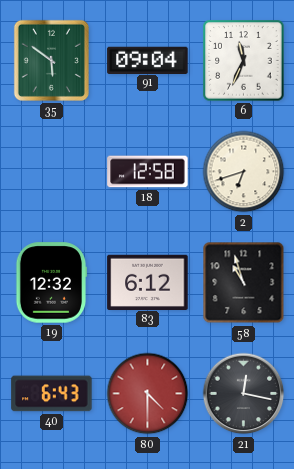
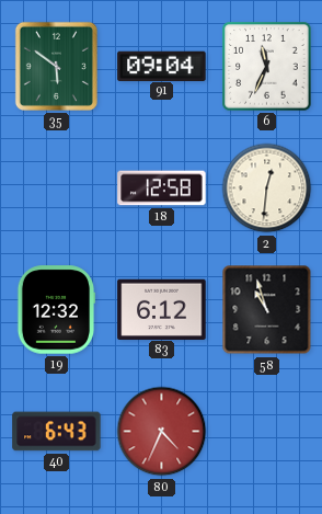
2: 6:42 -> 12:31
80: 4:30 -> 4:34
21: 12:17 -> none
